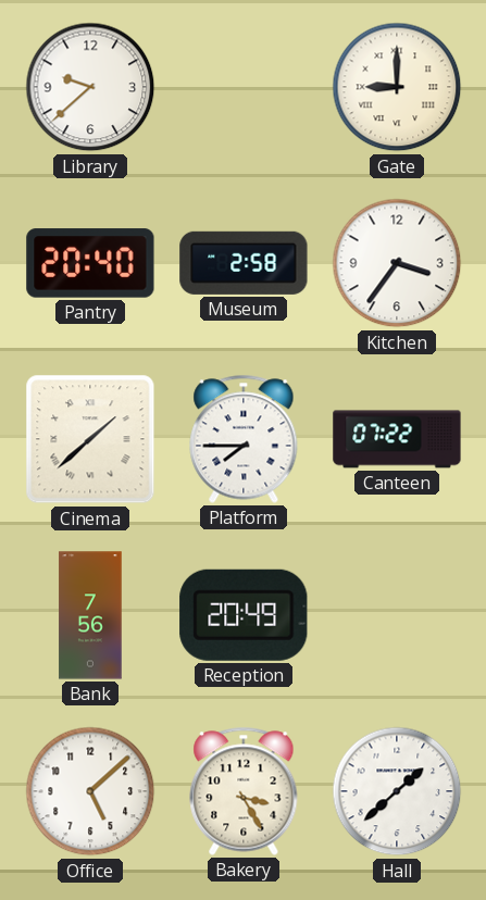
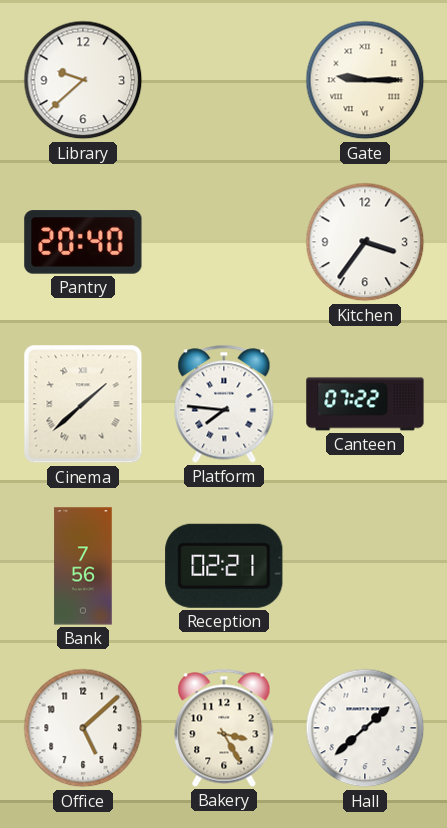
Gate: 9:00 -> 9:15
Museum: 2:58 -> none
Platform: 7:45 -> 7:46
Reception: 20:49 -> 02:21
